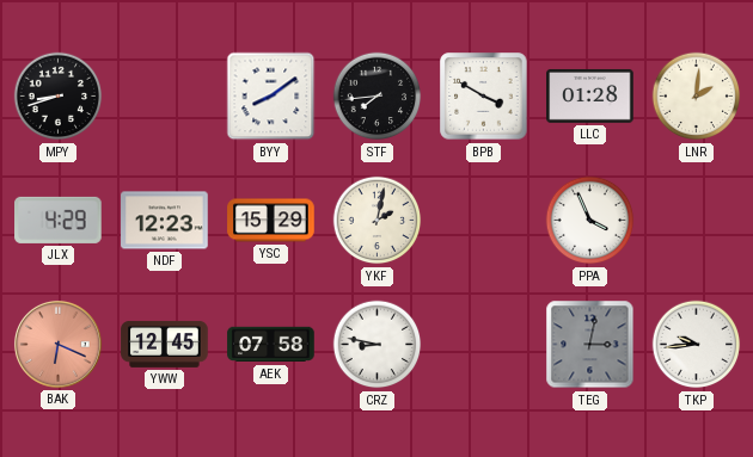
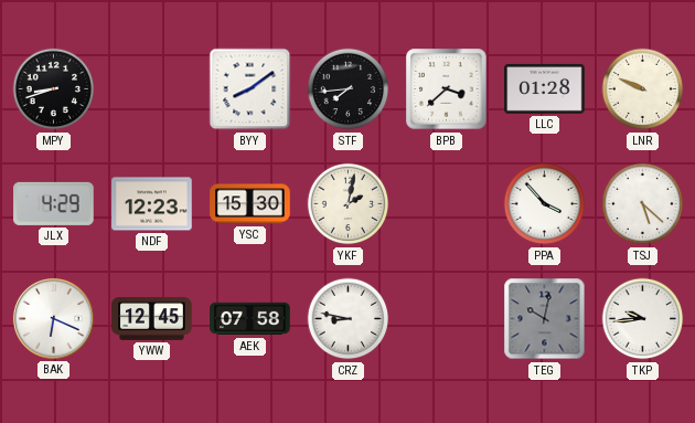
BPB: 3:50 -> 3:38
LNR: 2:01 -> 9:49
YSC: 15:29 -> 15:30
PPA: 3:56 -> 3:53
TSJ: none -> 5:22
BAK dial: salmon -> white
TEG: 3:02 -> 10:02
